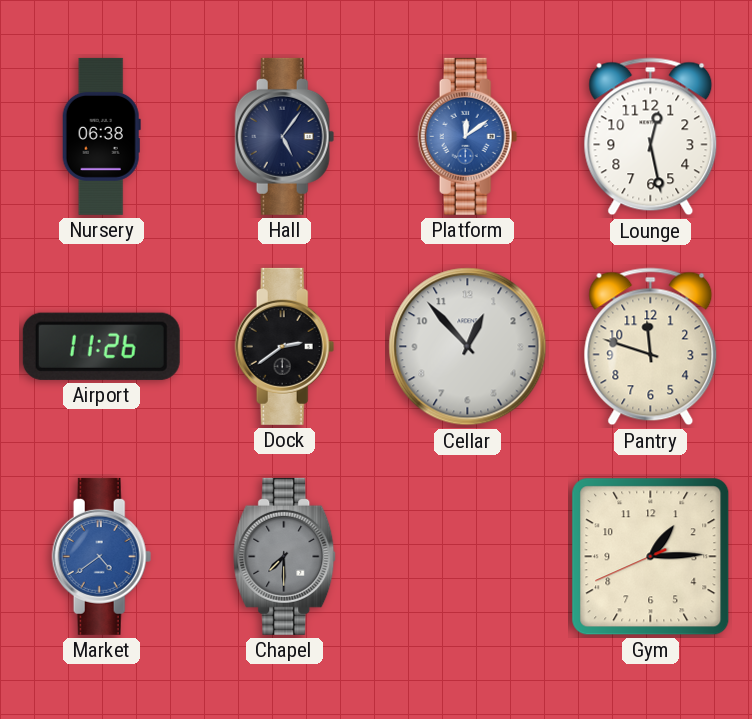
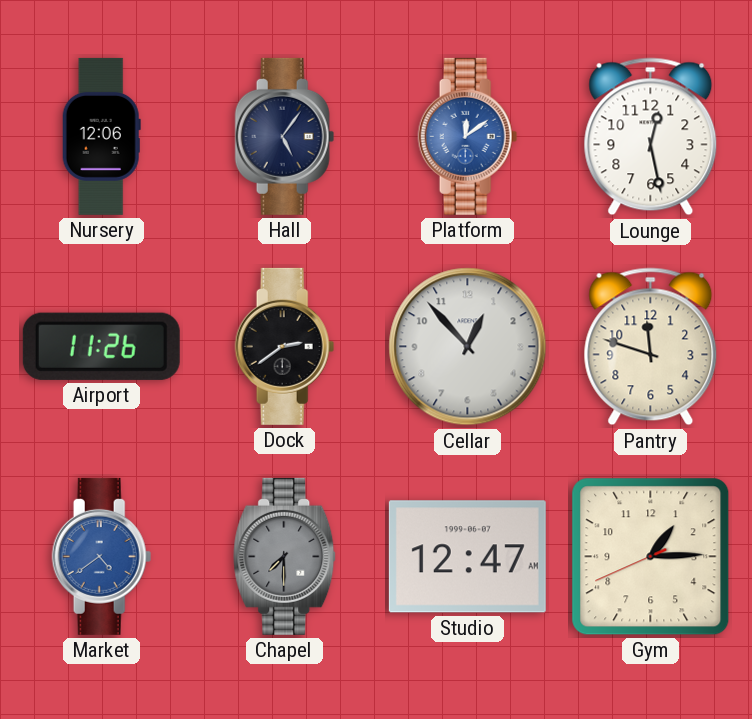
Nursery: 06:38 -> 12:06
Studio: none -> 12:47
